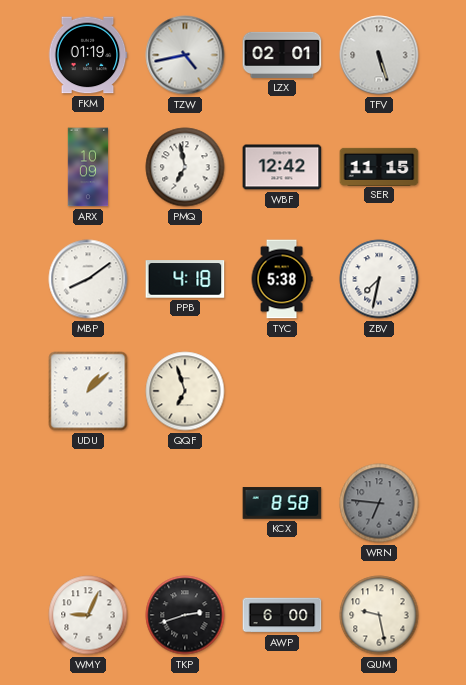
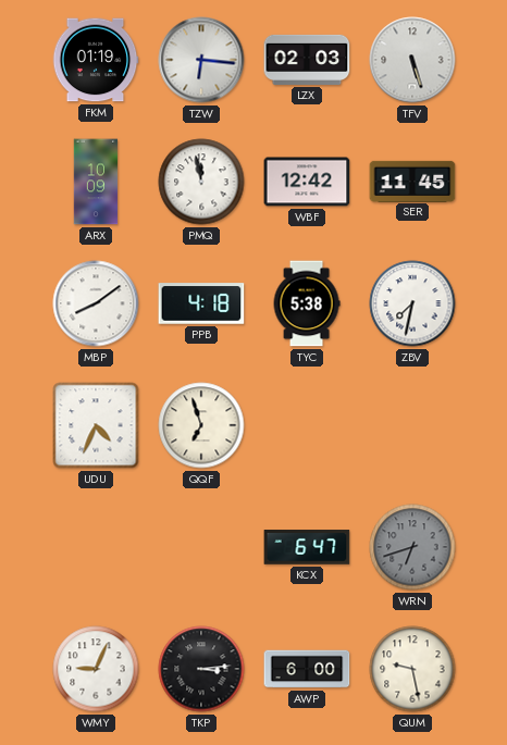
TZW: 4:43 -> 6:16
LZX: 02:01 -> 02:03
PMQ: 6:58 -> 11:58
SER: 11:15 -> 11:45
UDU: 1:08 -> 4:34
KCX: 8:58 -> 6:47
WRN: 6:46 -> 6:42
TKP: 2:42 -> 3:14
